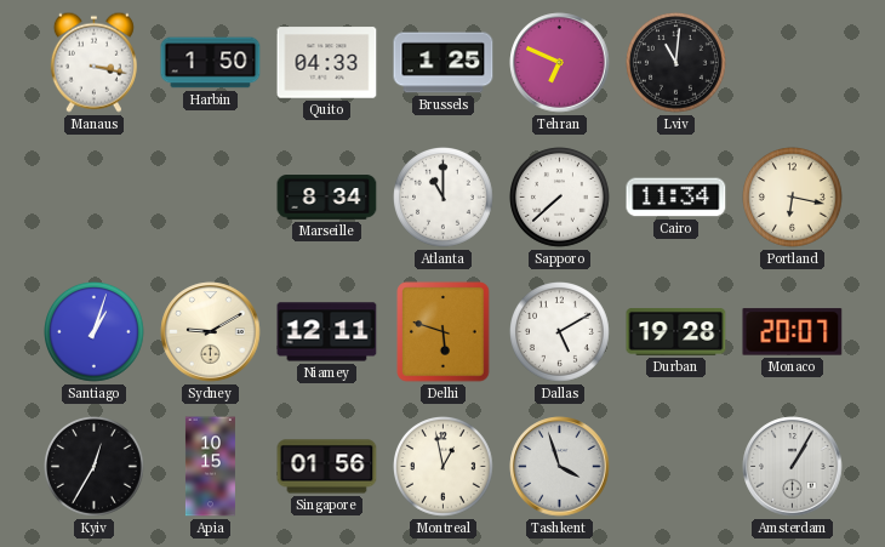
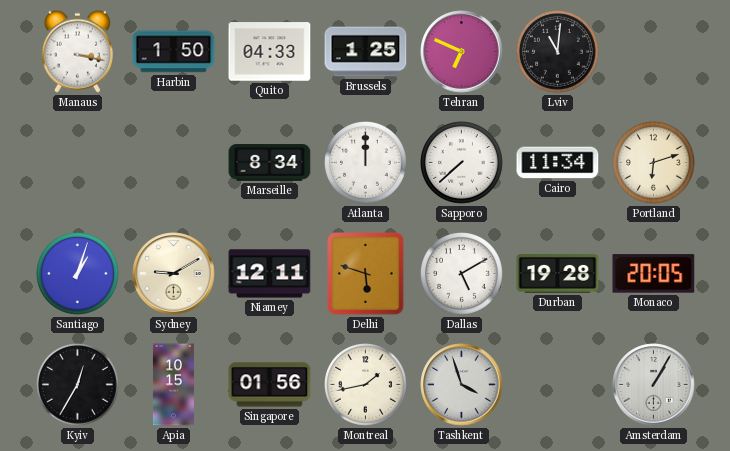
Atlanta: 11:00 -> 12:00
Portland: 6:17 -> 6:12
Monaco: 20:07 -> 20:05
Montreal: 12:58 -> 1:43
